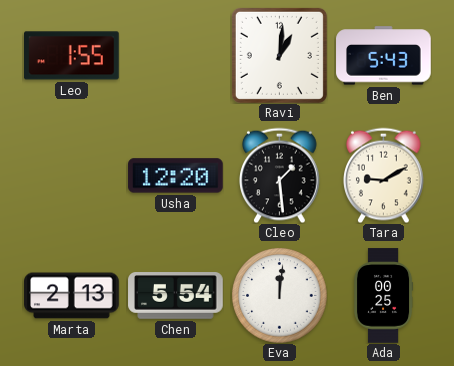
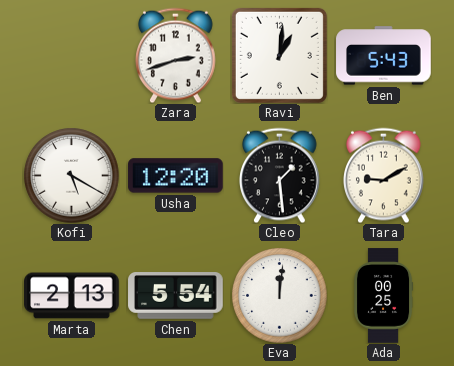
Leo: 1:55 -> none
Zara: none -> 2:42
Kofi: none -> 5:20
